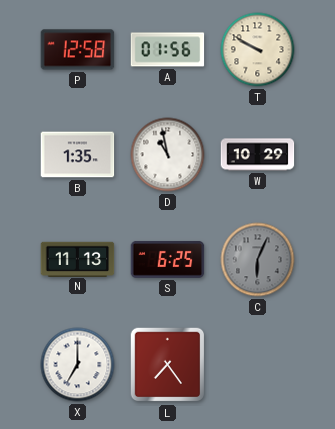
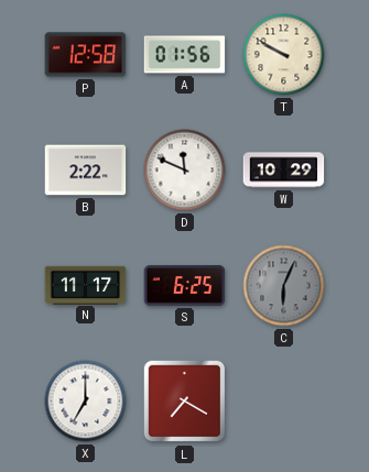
B: 1:35 -> 2:22
D: 10:58 -> 11:49
N: 11:13 -> 11:17
L: 7:24 -> 7:20
